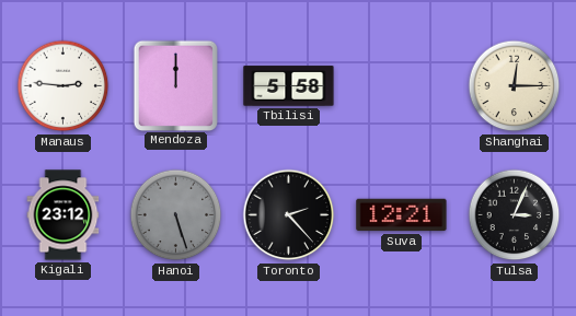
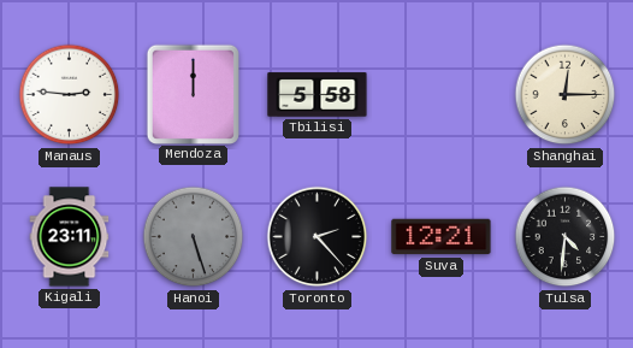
Kigali: 23:12 -> 23:11
Tulsa: 3:04 -> 4:31
